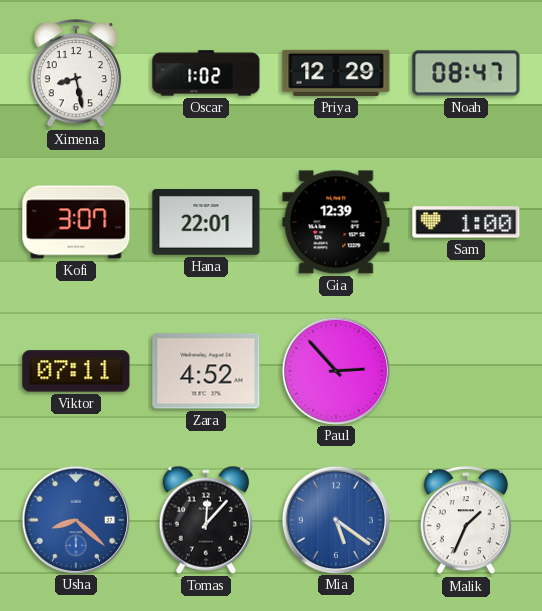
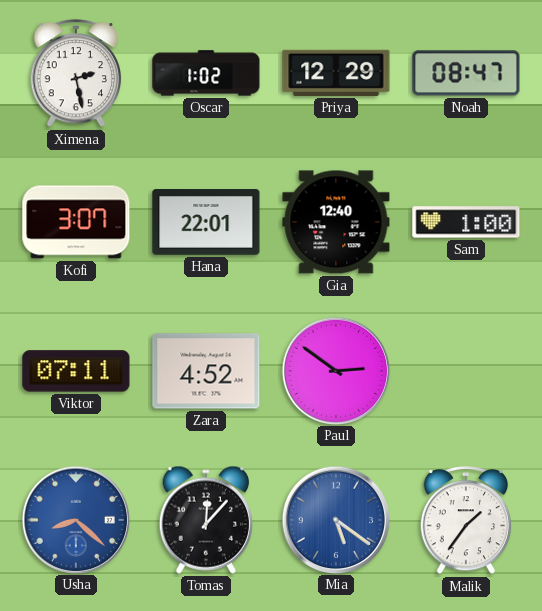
Ximena: 8:28 -> 2:28
Gia: 12:39 -> 12:40
Paul: 2:53 -> 2:51
Malik: 1:34 -> 1:36
